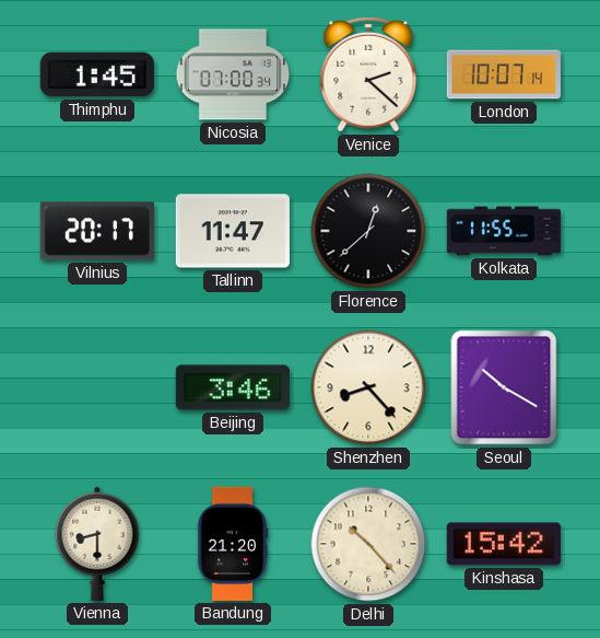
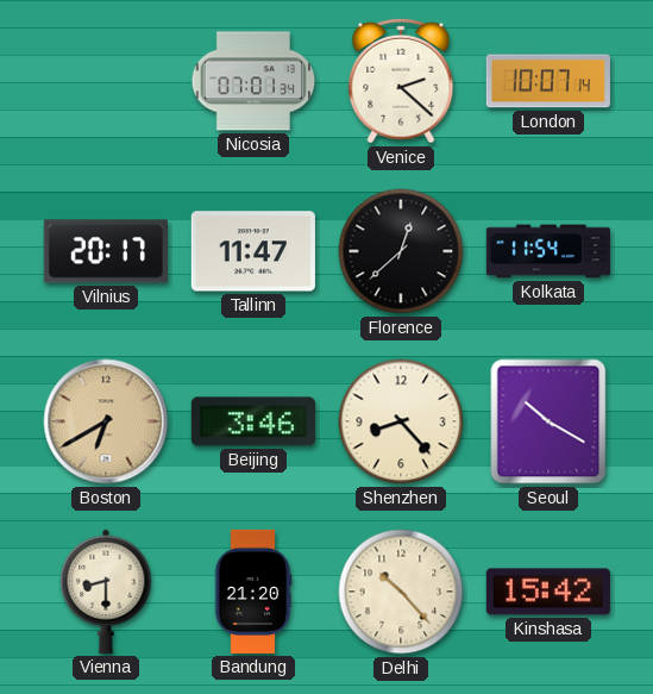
Thimphu: 1:45 -> none
Nicosia: 07:00 -> 07:01
Kolkata: 11:55 -> 11:54
Boston: none -> 6:40
